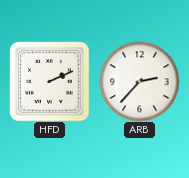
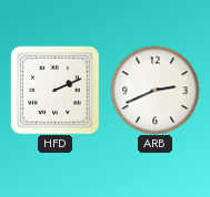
ARB: 2:37 -> 2:41
